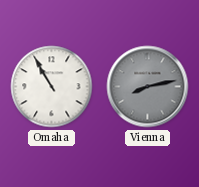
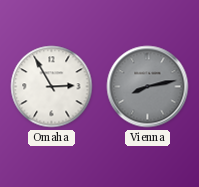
Omaha: 10:55 -> 2:55
